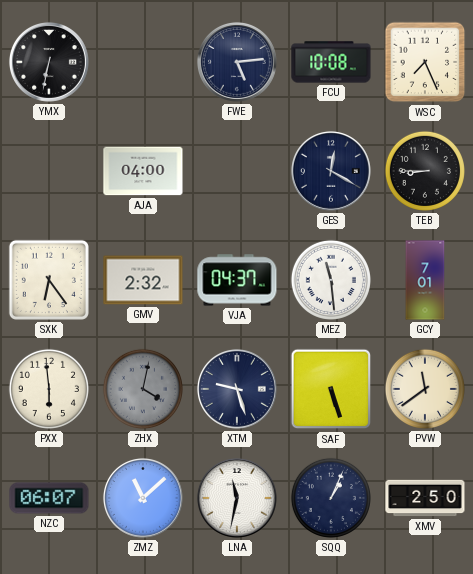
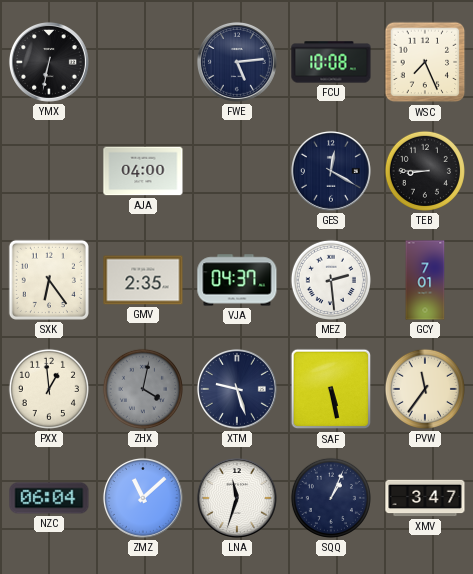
GMV: 2:32 -> 2:35
MEZ: 11:29 -> 2:29
PXX: 5:59 -> 12:59
SAF: 5:27 -> 5:28
PVW: 11:39 -> 11:36
NZC: 06:07 -> 06:04
LNA: 11:32 -> 11:33
XMV: 2:50 -> 3:47
